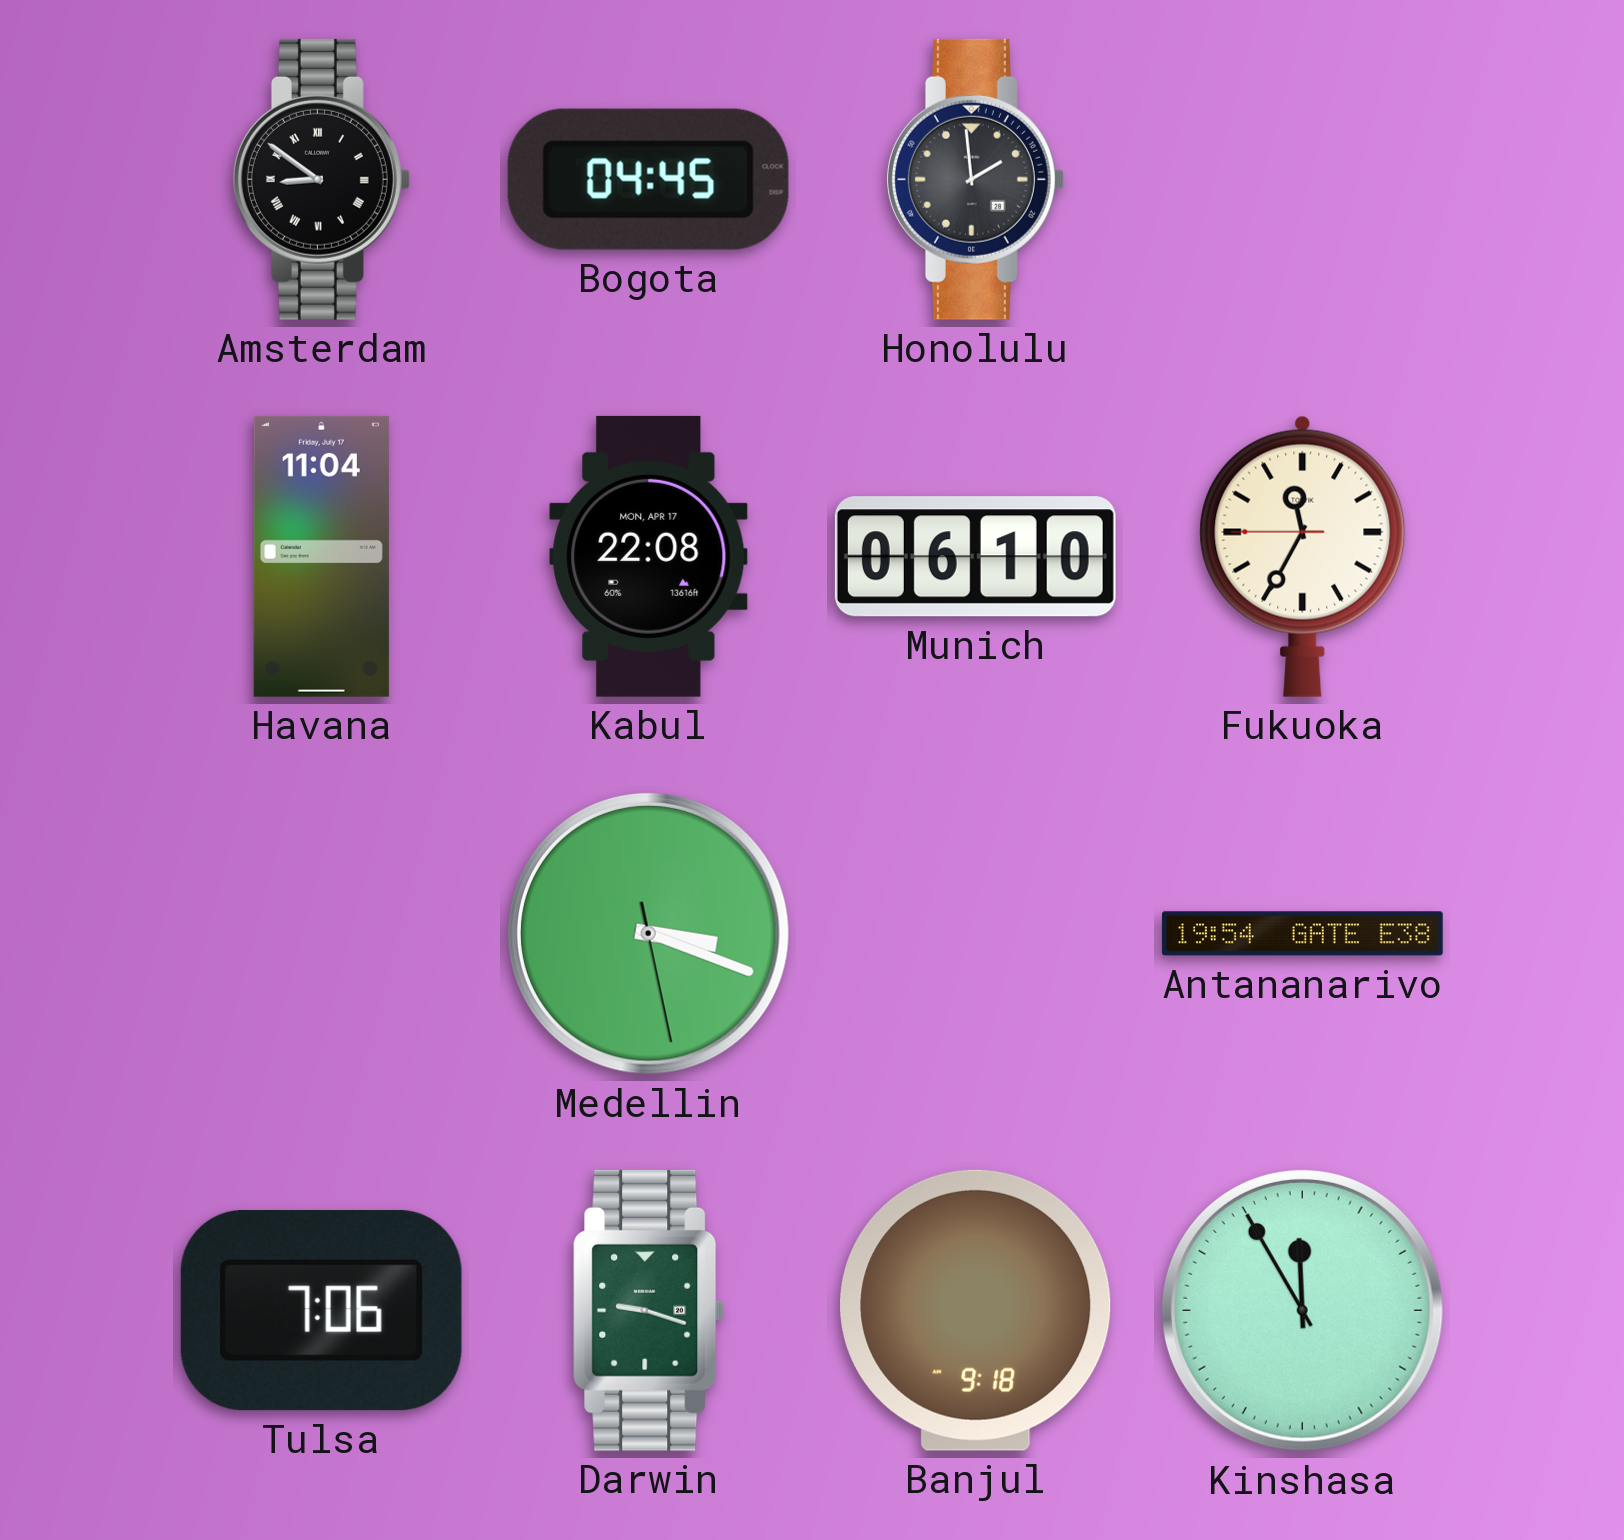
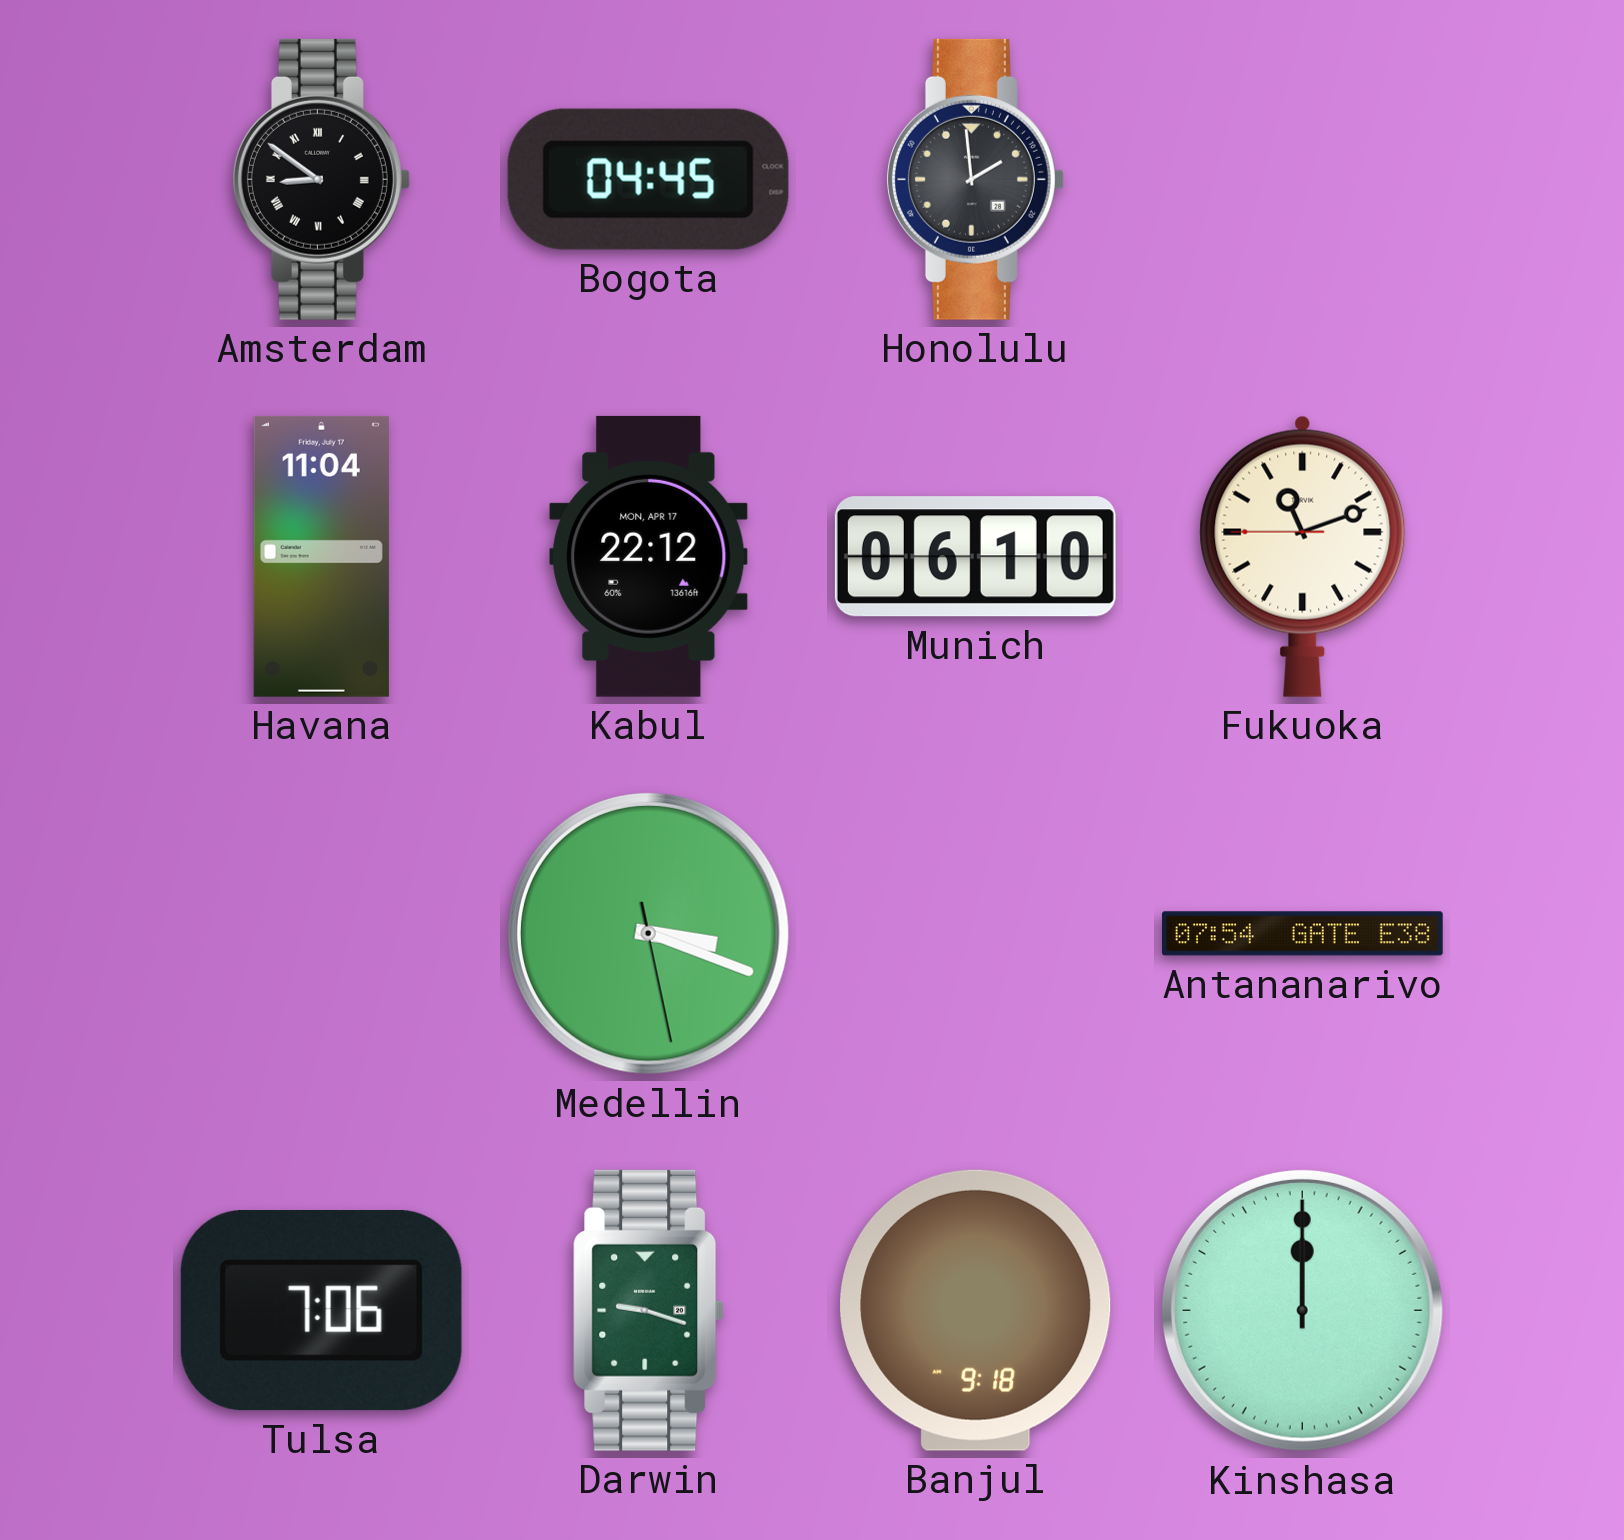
Kabul: 22:08 -> 22:12
Fukuoka: 11:34 -> 11:11
Antananarivo: 19:54 -> 07:54
Kinshasa: 11:55 -> 12:00
